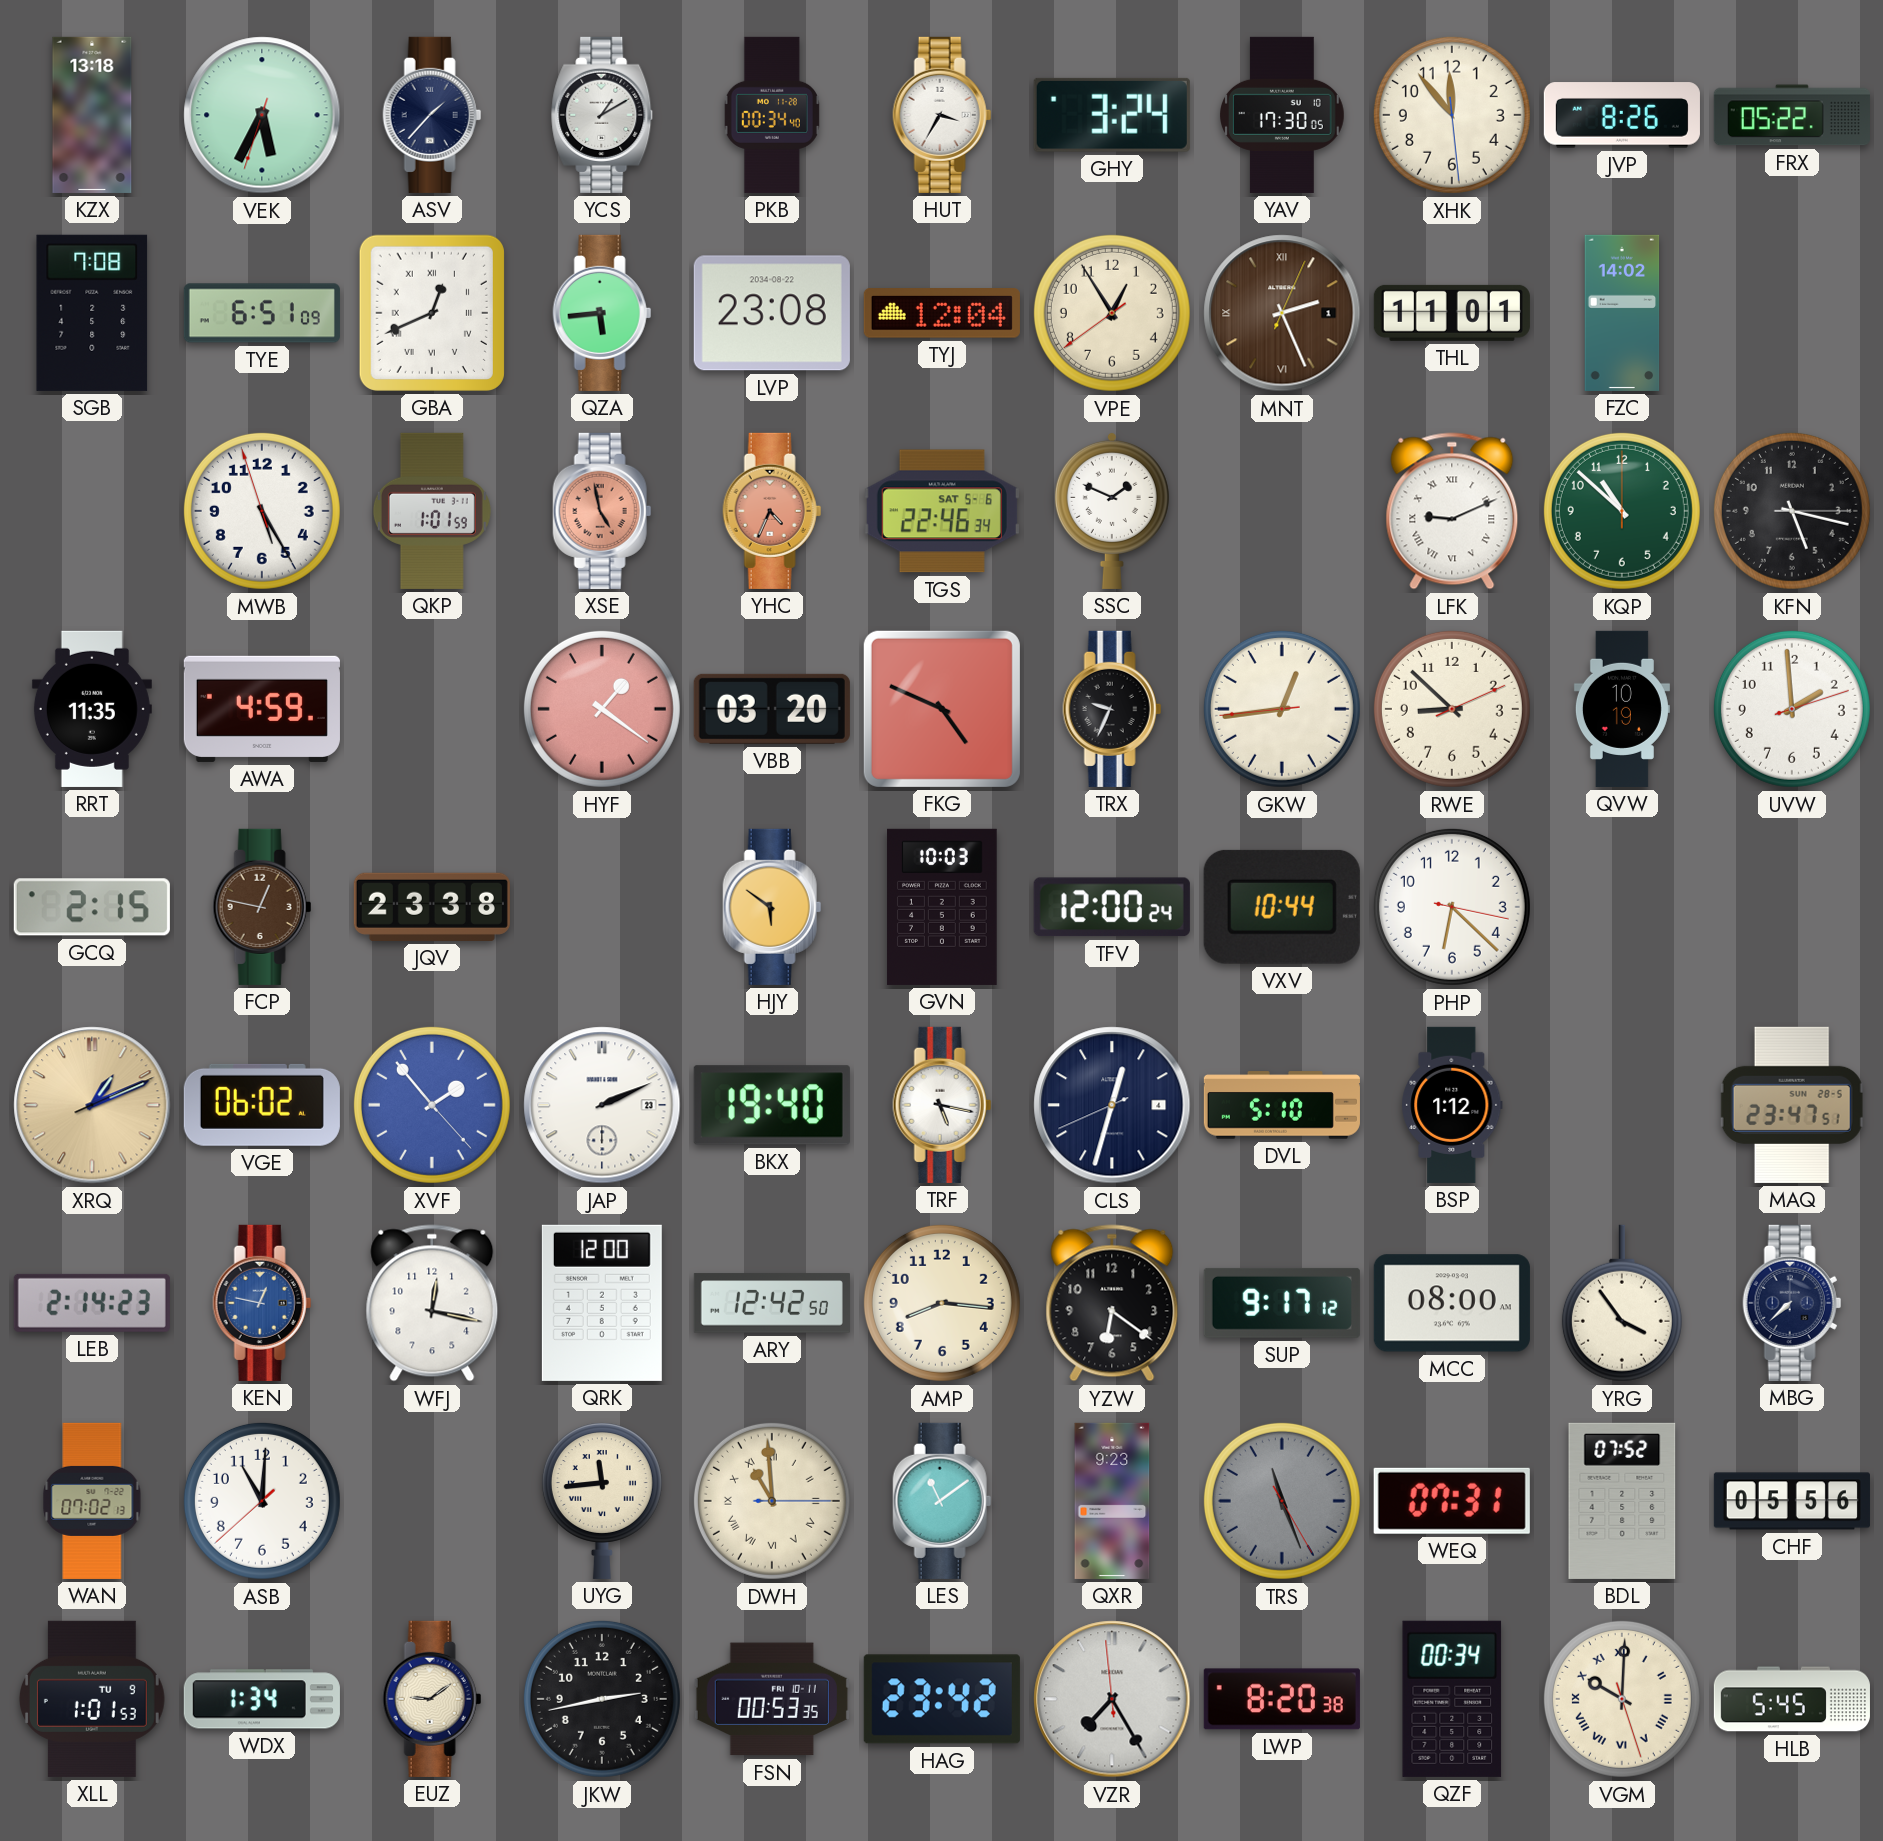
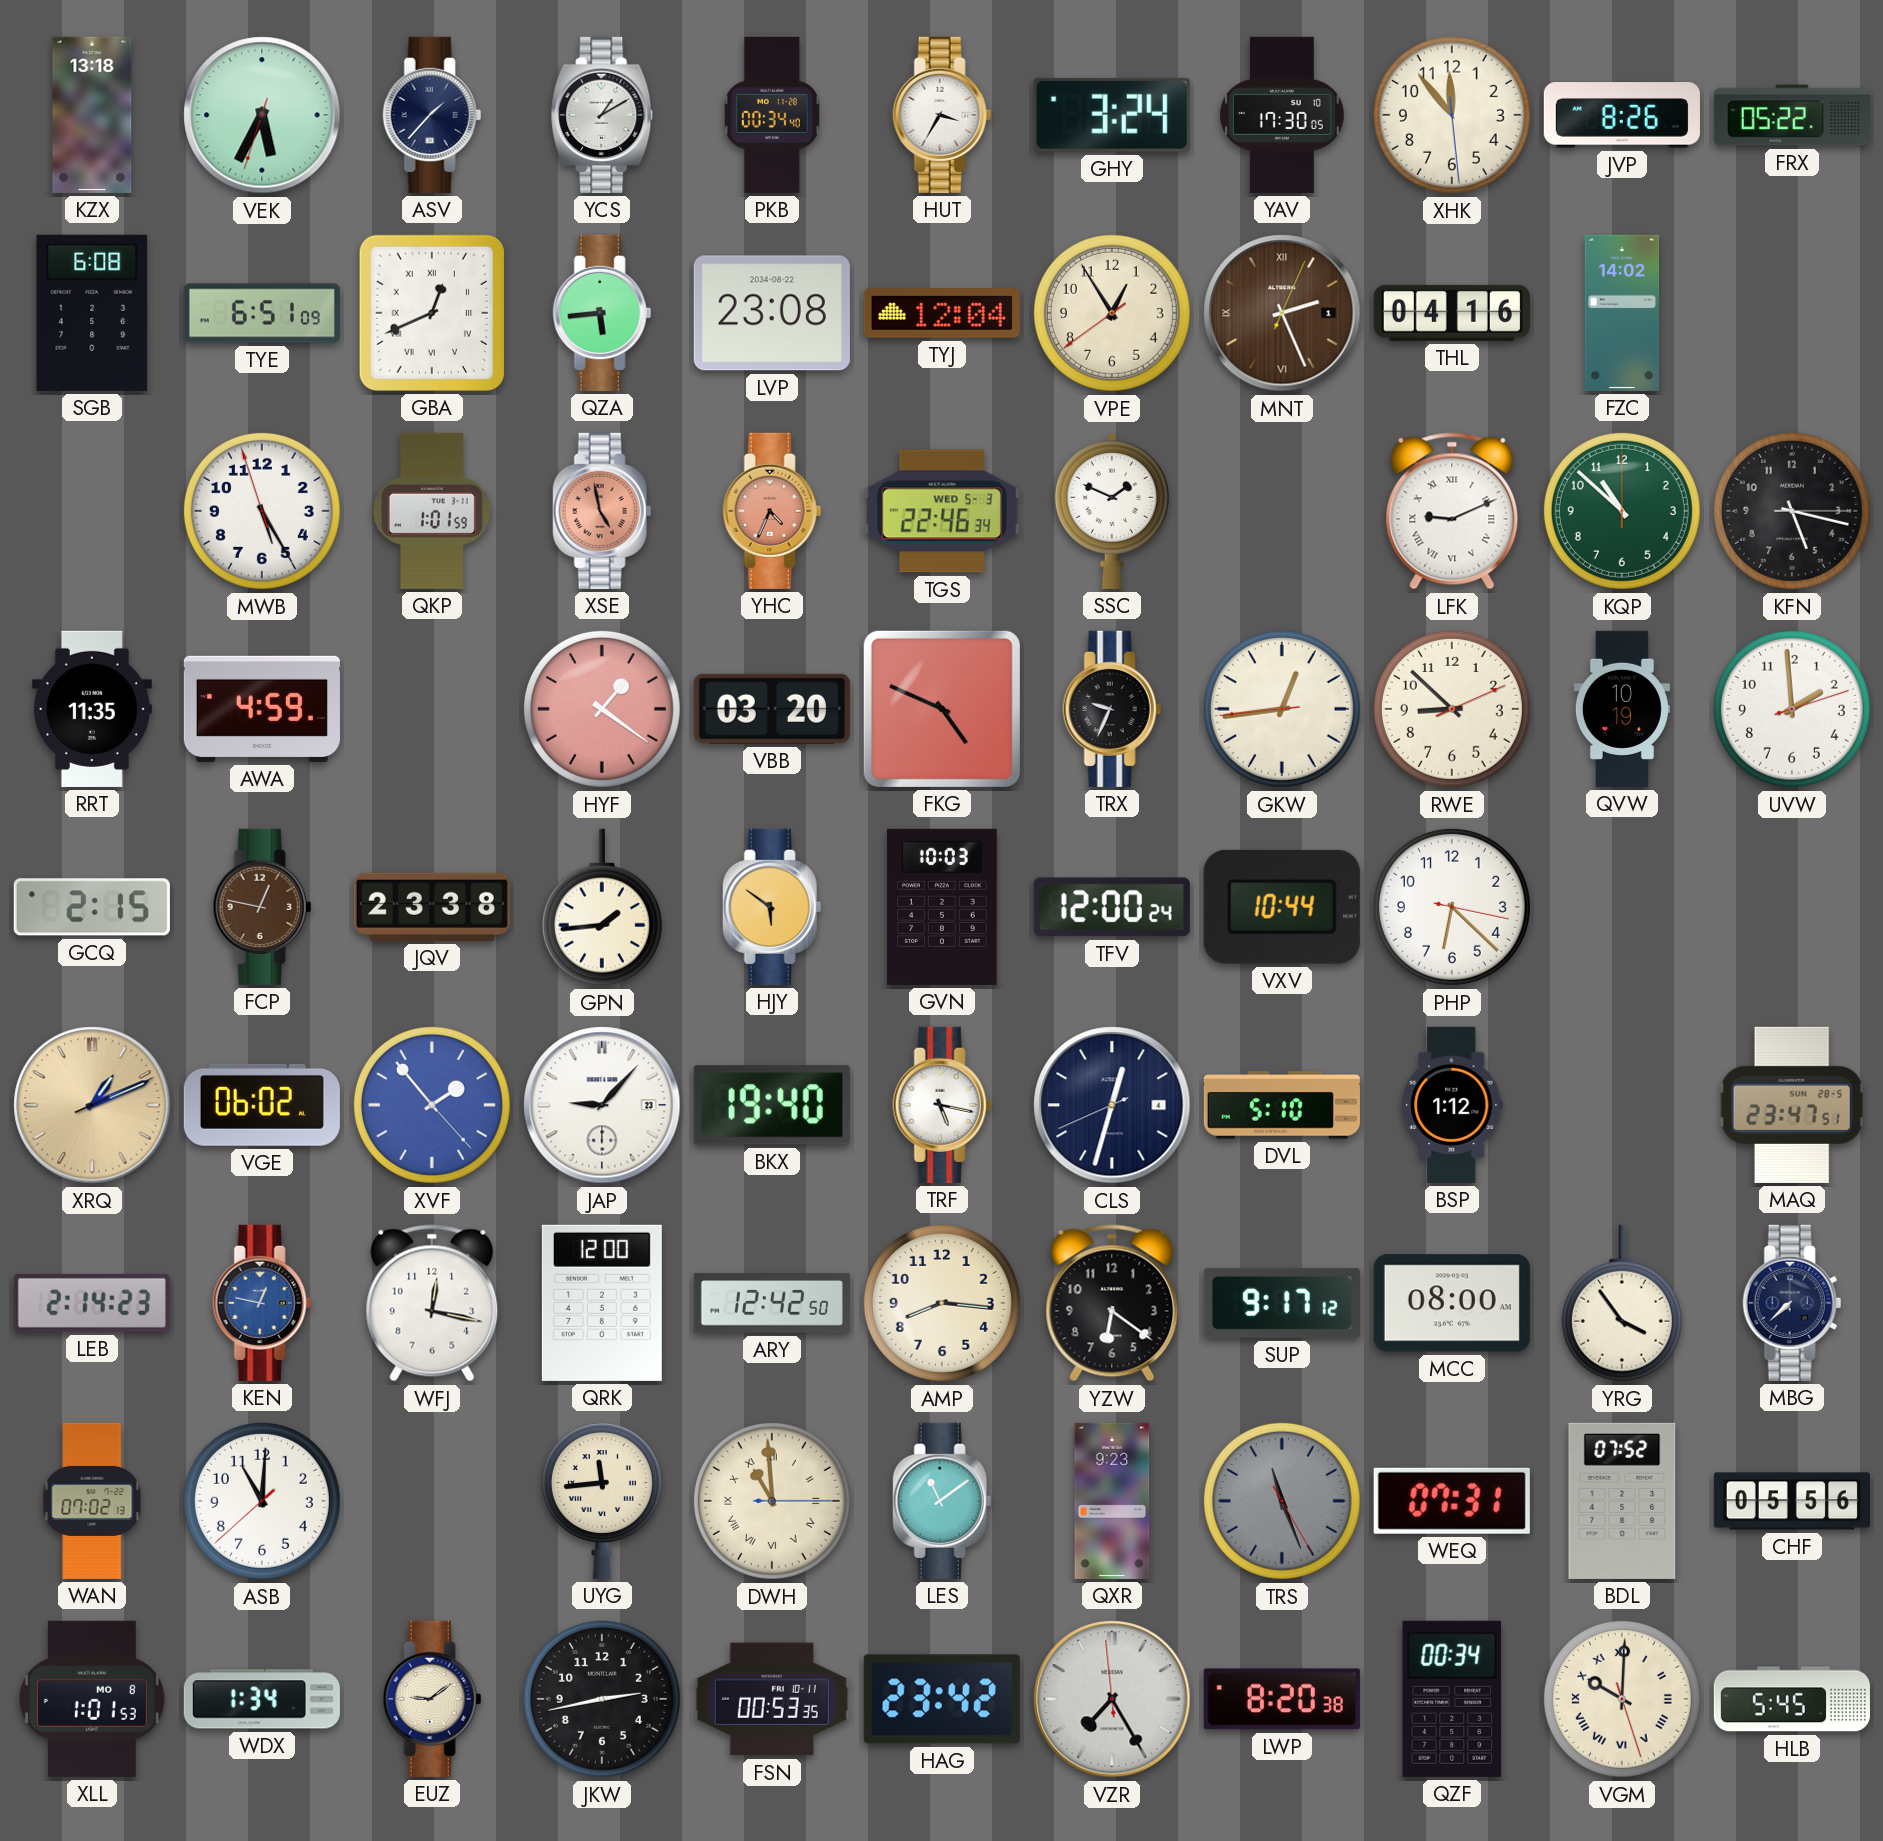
SGB: 7:08 -> 6:08
THL: 11:01 -> 04:16
TGS date: SAT 5-6 -> WED 5-3
GPN: none -> 1:44
JAP: 2:11 -> 9:07
XLL date: TU 9 -> MO 8
